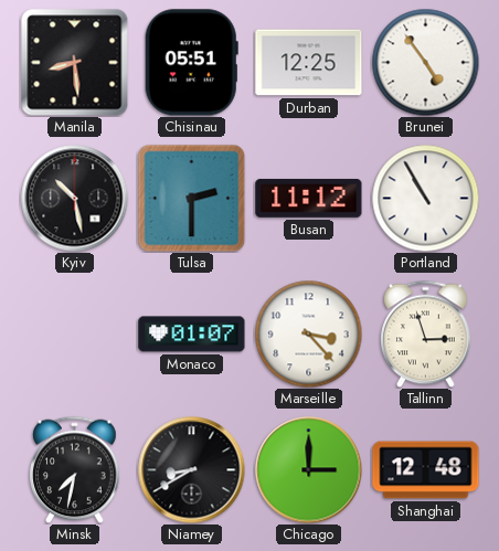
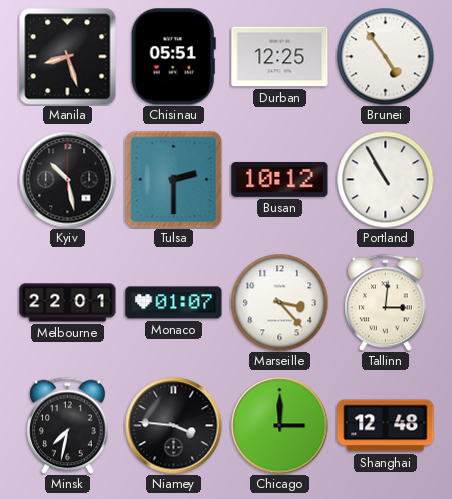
Manila: 8:29 -> 8:27
Busan: 11:12 -> 10:12
Melbourne: none -> 22:01
Tallinn: 2:57 -> 3:01
Niamey: 8:40 -> 3:46
